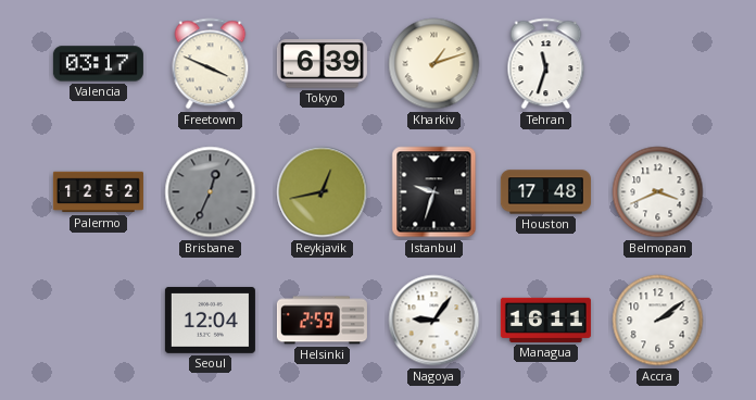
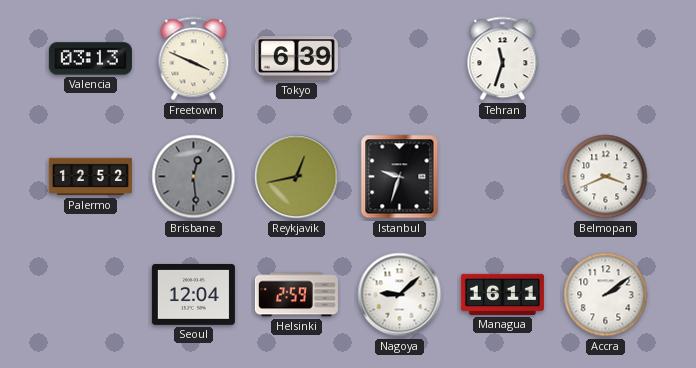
Valencia: 03:17 -> 03:13
Kharkiv: 1:12 -> none
Brisbane: 12:34 -> 12:29
Houston: 17:48 -> none
Nagoya: 9:06 -> 9:08
